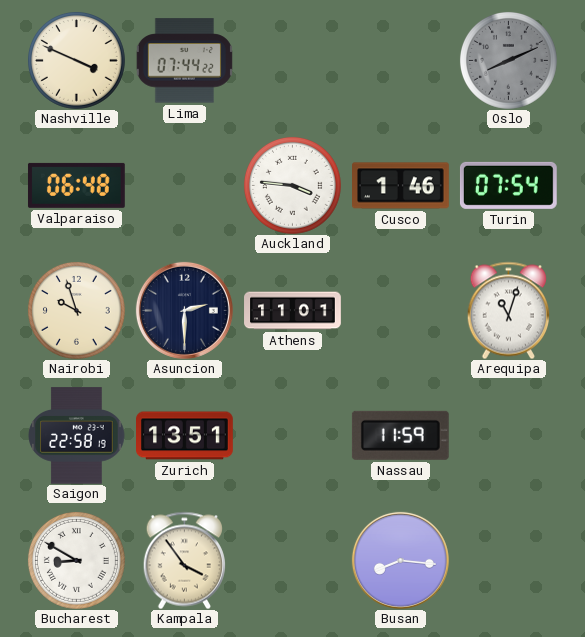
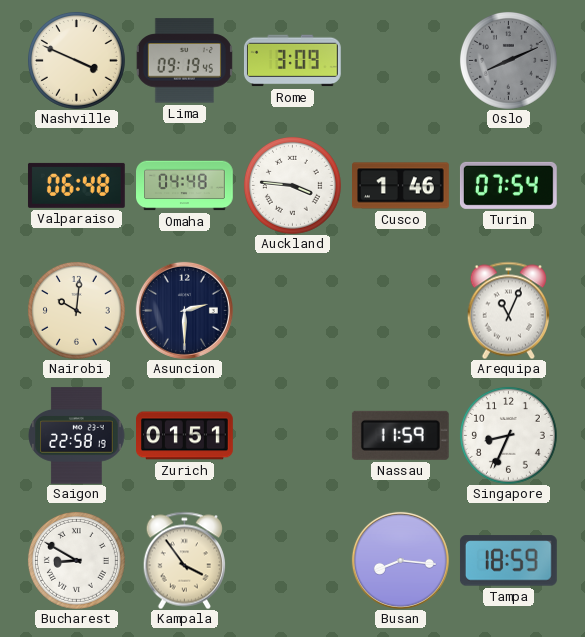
Lima: 07:44 -> 09:19
Rome: none -> 3:09
Omaha: none -> 04:48
Nairobi: 9:57 -> 10:01
Athens: 11:01 -> none
Arequipa: 11:03 -> 11:04
Zurich: 13:51 -> 01:51
Singapore: none -> 8:34
Tampa: none -> 18:59
